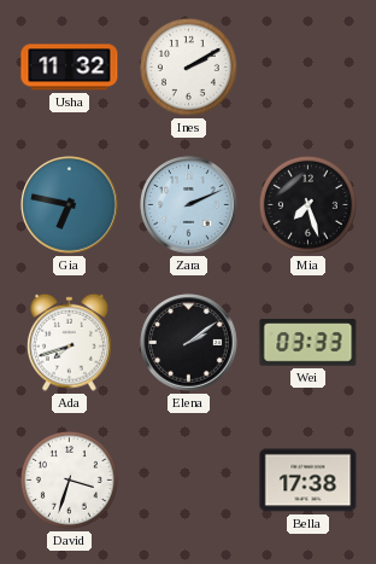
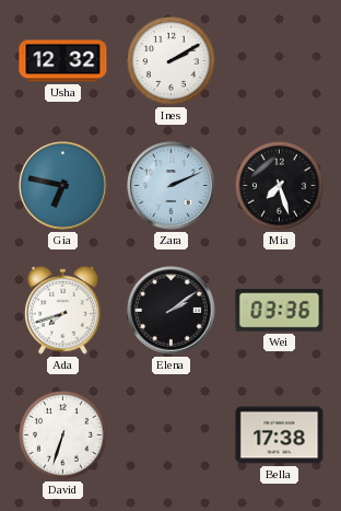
Usha: 11:32 -> 12:32
Wei: 03:33 -> 03:36
David: 3:33 -> 6:33
